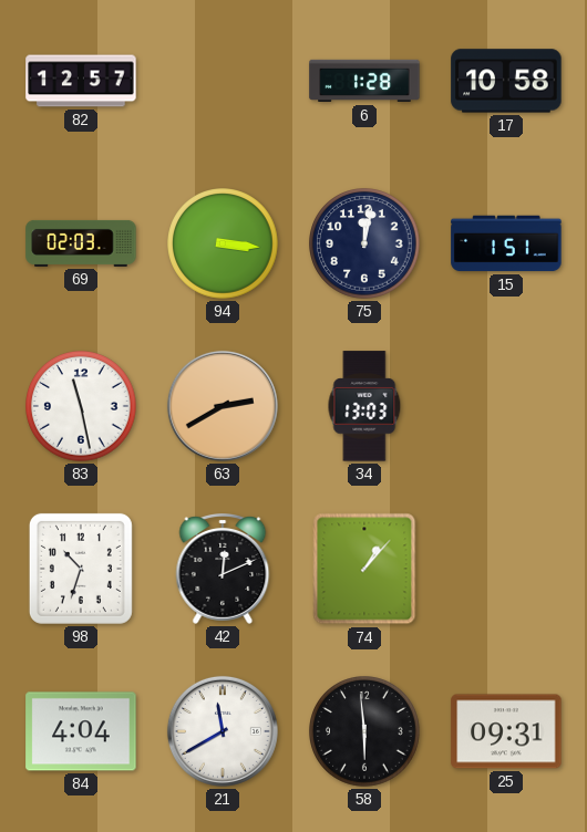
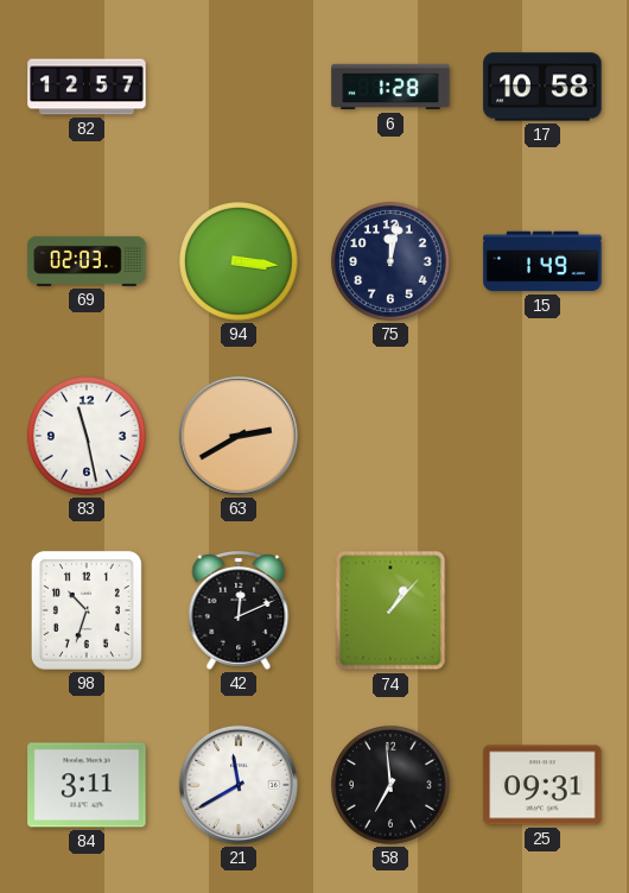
15: 1:51 -> 1:49
34: 13:03 -> none
84: 4:04 -> 3:11
58: 5:59 -> 6:59
